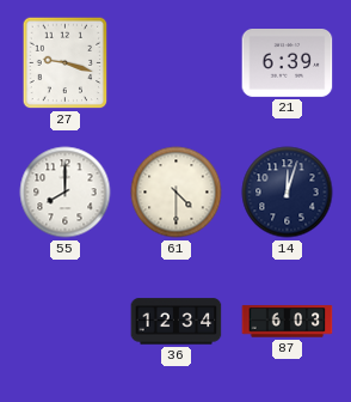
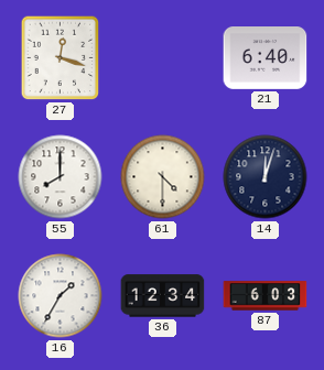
27: 9:18 -> 12:18
21: 6:39 -> 6:40
16: none -> 1:35
